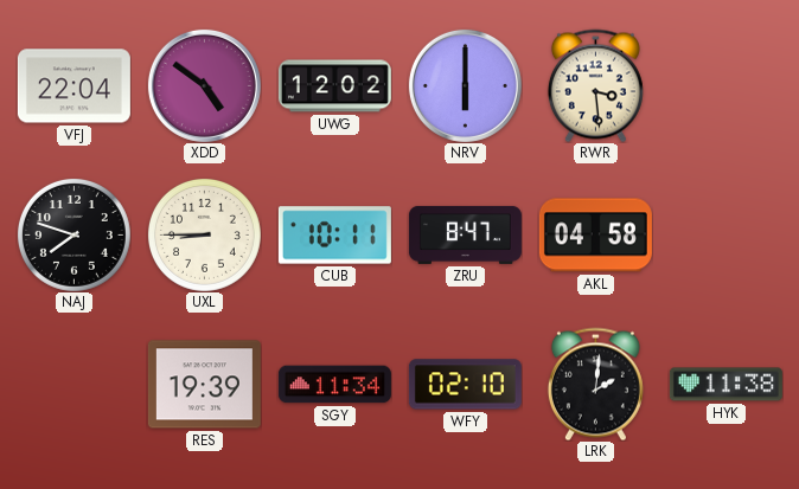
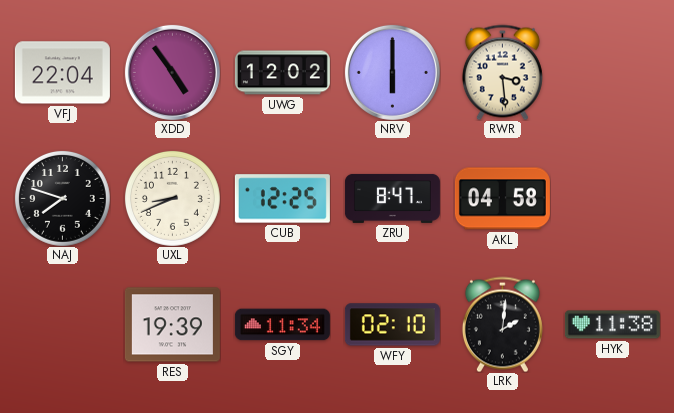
XDD: 4:51 -> 4:54
UXL: 8:45 -> 8:41
CUB: 10:11 -> 12:25
